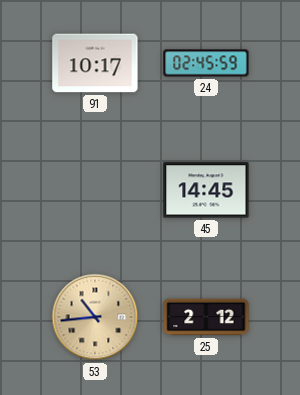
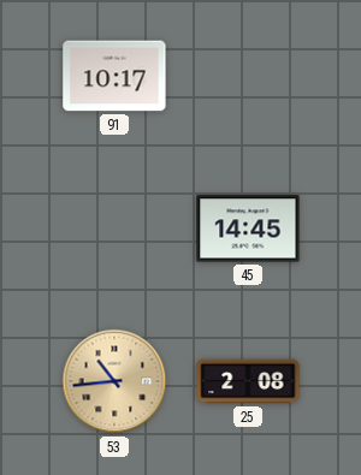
24: 02:45 -> none
25: 2:12 -> 2:08
